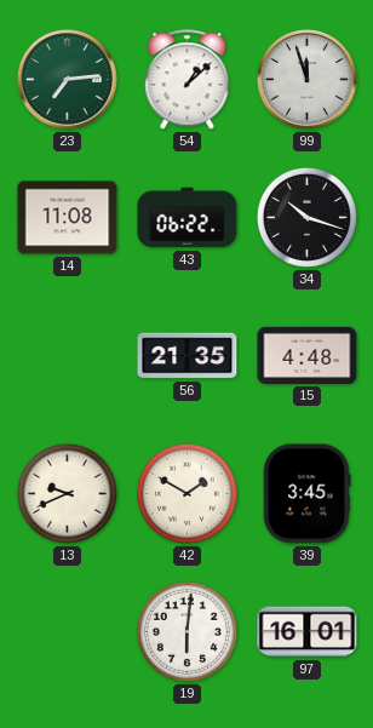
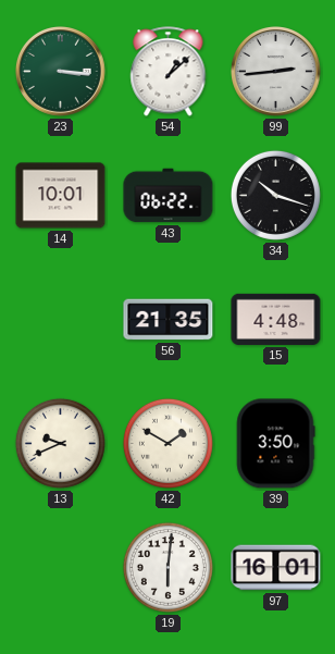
23: 7:14 -> 3:16
99: 11:57 -> 2:44
14: 11:08 -> 10:01
39: 3:45 -> 3:50
